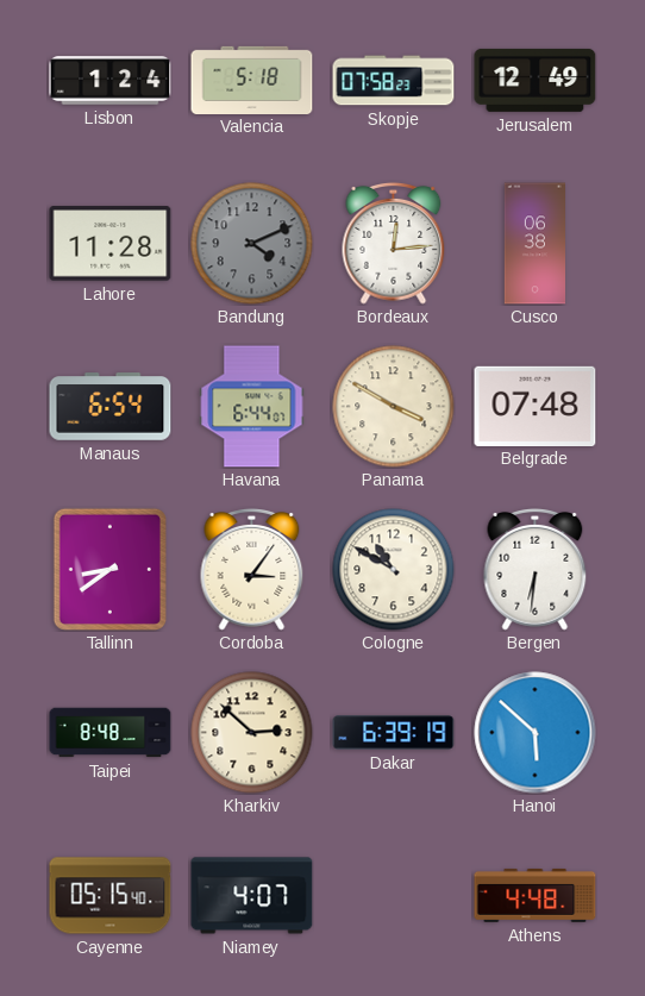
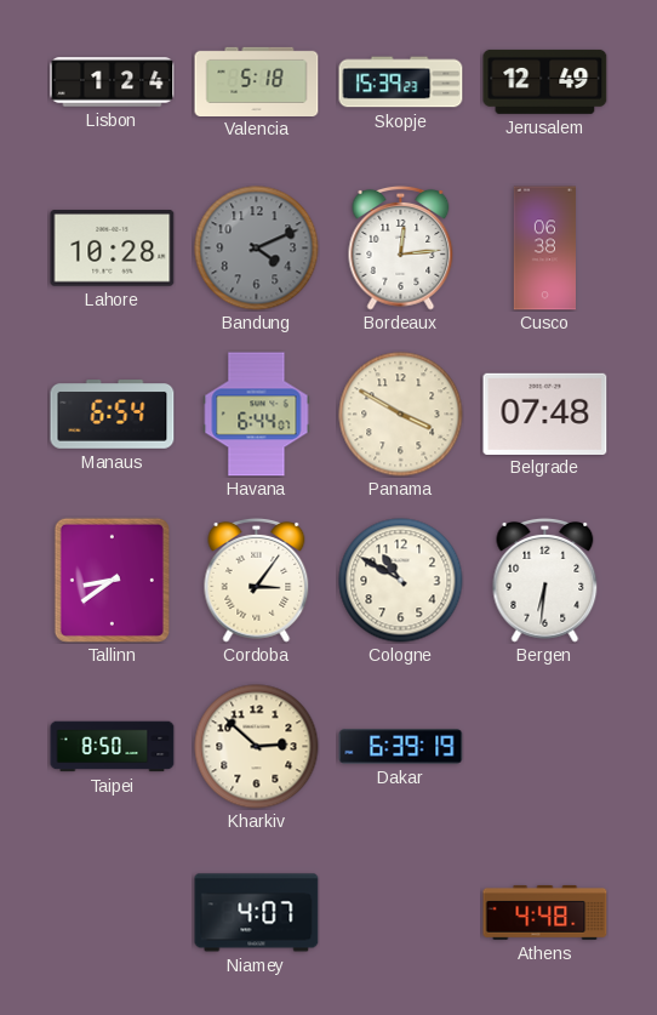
Skopje: 07:58 -> 15:39
Lahore: 11:28 -> 10:28
Taipei: 8:48 -> 8:50
Hanoi: 5:52 -> none
Cayenne: 05:15 -> none
